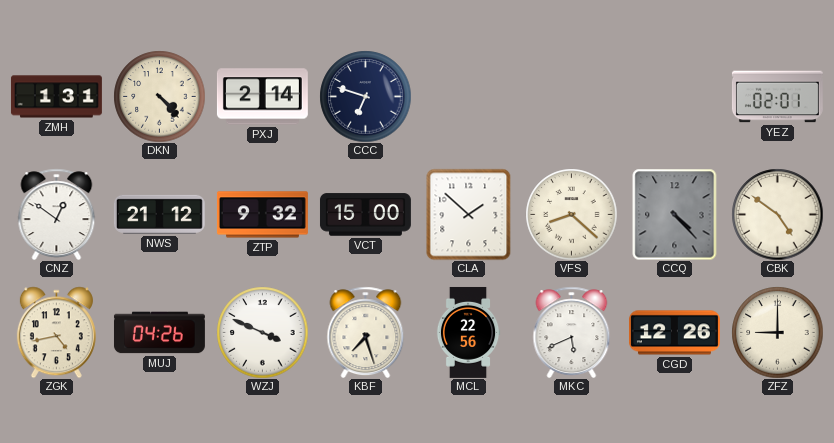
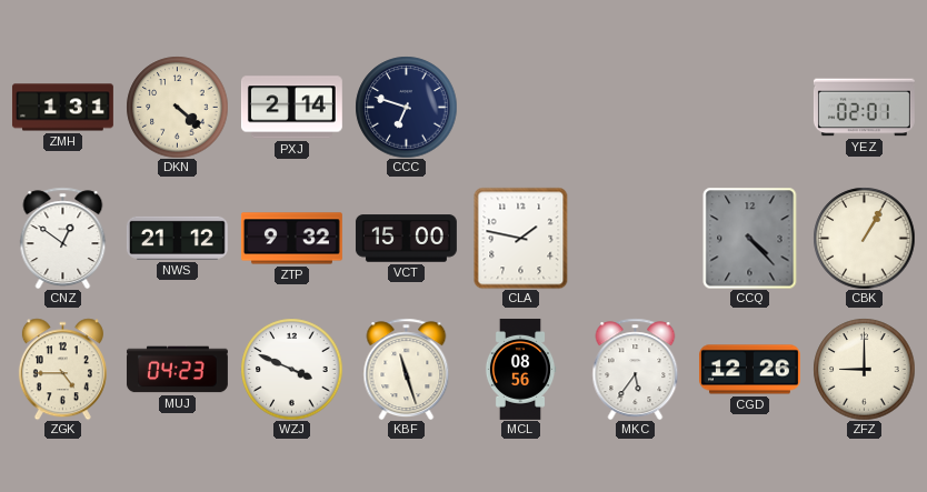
DKN: 4:23 -> 4:22
CLA: 1:52 -> 1:47
VFS: 8:22 -> none
CBK: 4:51 -> 1:05
ZGK: 4:43 -> 4:45
MUJ: 04:26 -> 04:23
KBF: 7:27 -> 11:27
MCL: 22:56 -> 08:56
MKC: 5:41 -> 5:36
